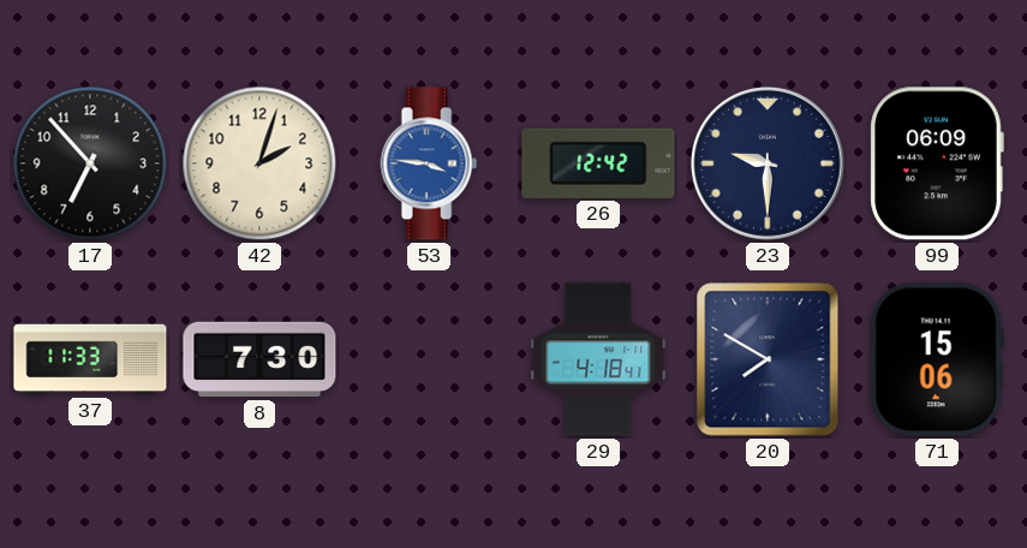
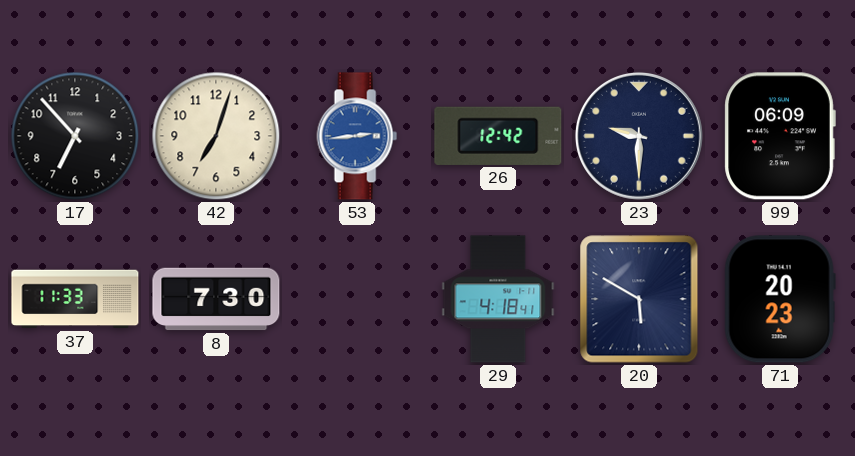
42: 2:03 -> 7:03
53: 3:46 -> 2:44
20: 7:50 -> 5:50
71: 15:06 -> 20:23
